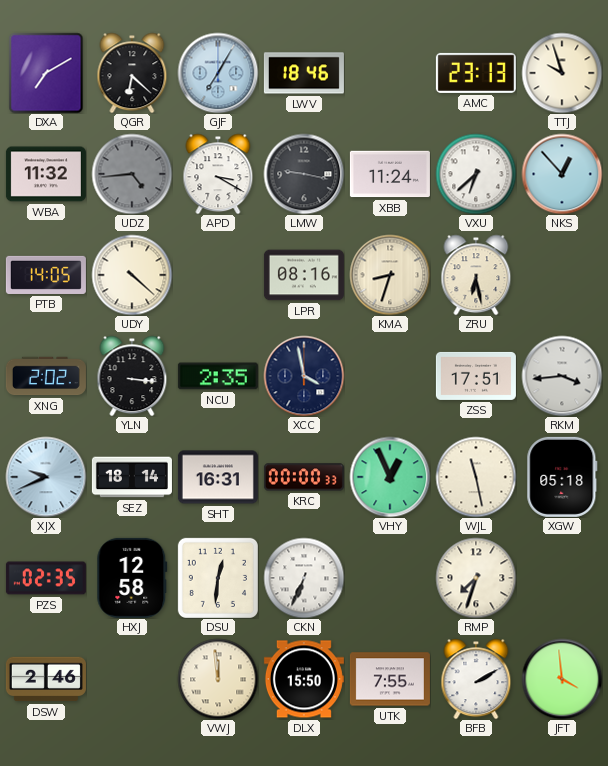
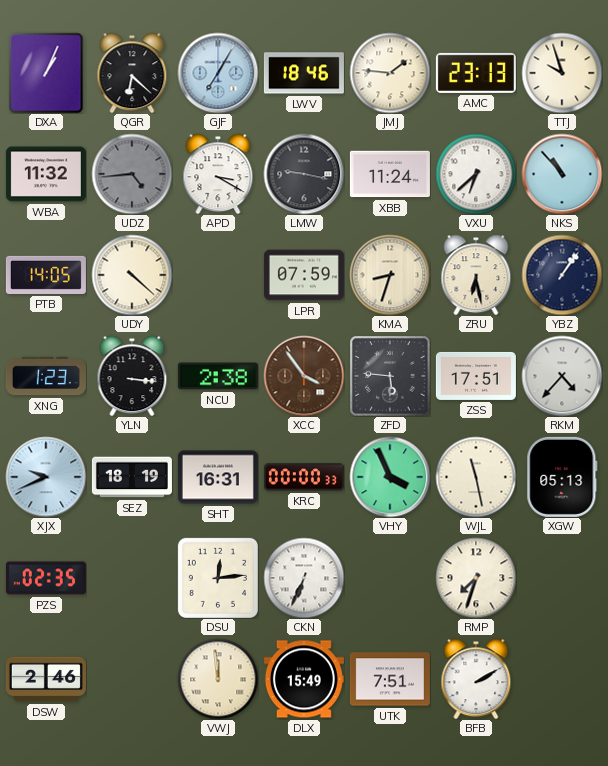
DXA: 7:10 -> 1:04
JMJ: none -> 1:46
NKS: 12:53 -> 10:53
LPR: 08:16 -> 07:59
YBZ: none -> 1:06
XNG: 2:02 -> 1:23
NCU: 2:35 -> 2:38
XCC: 3:58 -> 3:54
XCC dial: navy -> brown
ZFD: none -> 5:46
RKM: 3:44 -> 4:37
SEZ: 18:14 -> 18:19
VHY: 12:56 -> 3:56
XGW: 05:18 -> 05:13
HXJ: 12:58 -> none
DSU: 12:31 -> 12:14
DLX: 15:50 -> 15:49
UTK: 7:55 -> 7:51
JFT: 3:59 -> none
